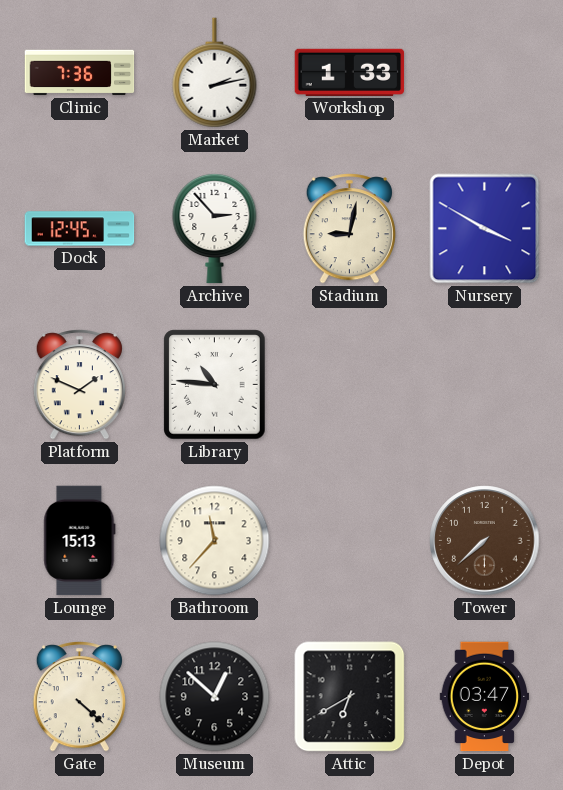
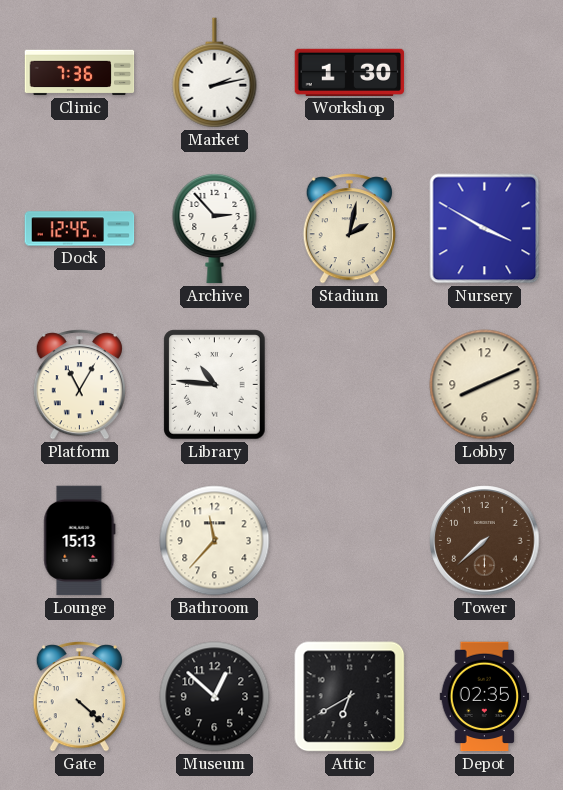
Workshop: 1:33 -> 1:30
Stadium: 9:02 -> 2:02
Platform: 1:49 -> 11:05
Lobby: none -> 8:11
Depot: 03:47 -> 02:35
